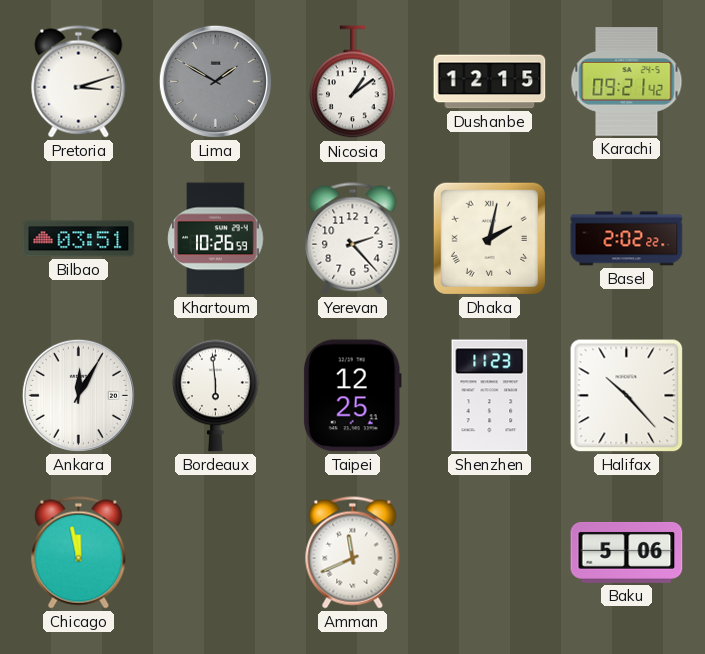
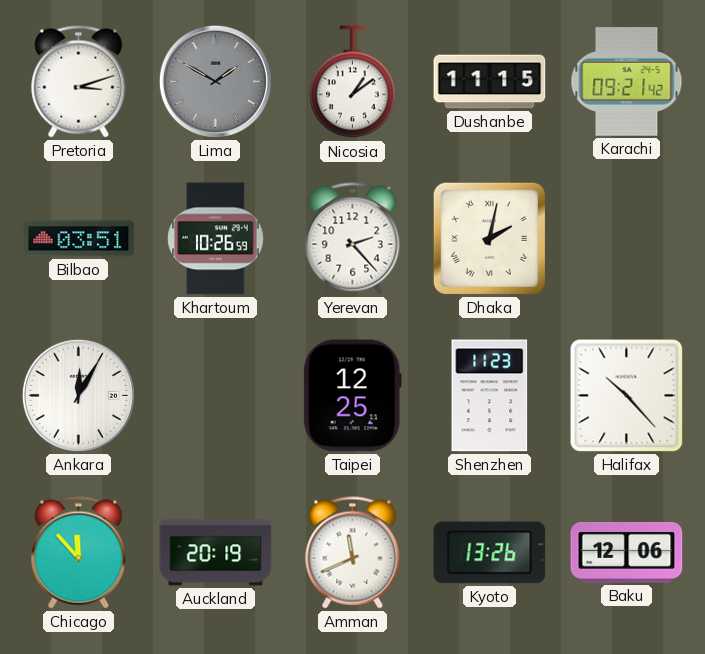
Dushanbe: 12:15 -> 11:15
Basel: 2:02 -> none
Bordeaux: 5:59 -> none
Chicago: 11:58 -> 11:53
Auckland: none -> 20:19
Kyoto: none -> 13:26
Baku: 5:06 -> 12:06
